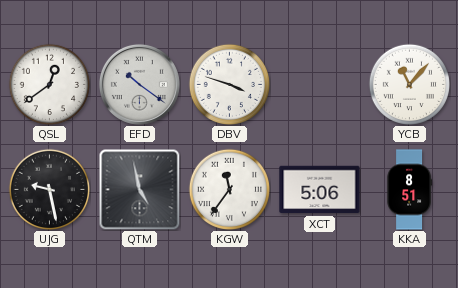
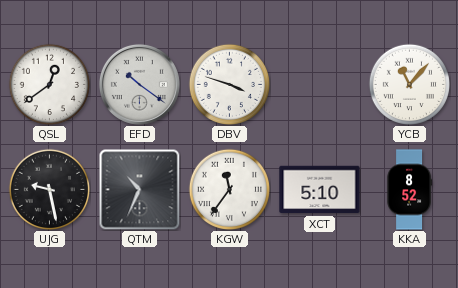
QTM: 4:58 -> 10:34
XCT: 5:06 -> 5:10
KKA: 8:51 -> 8:52
